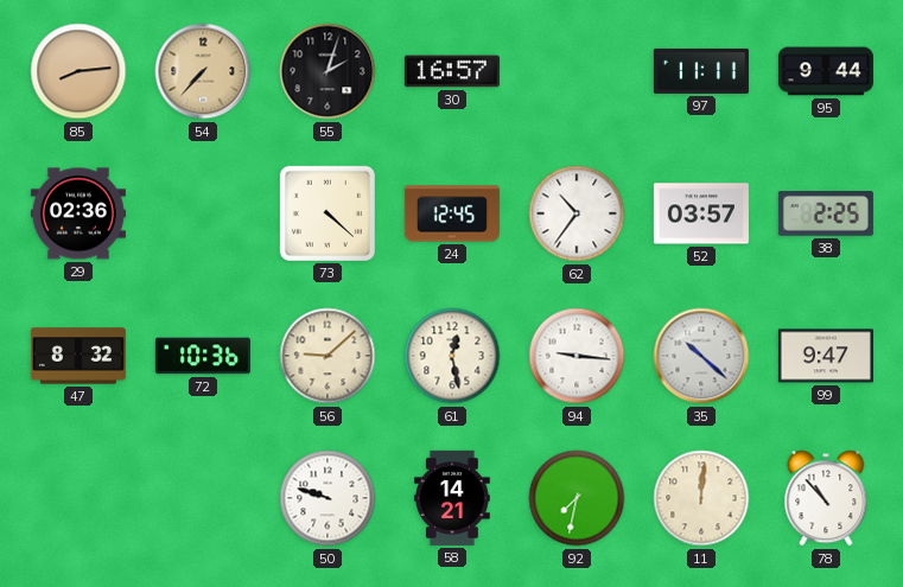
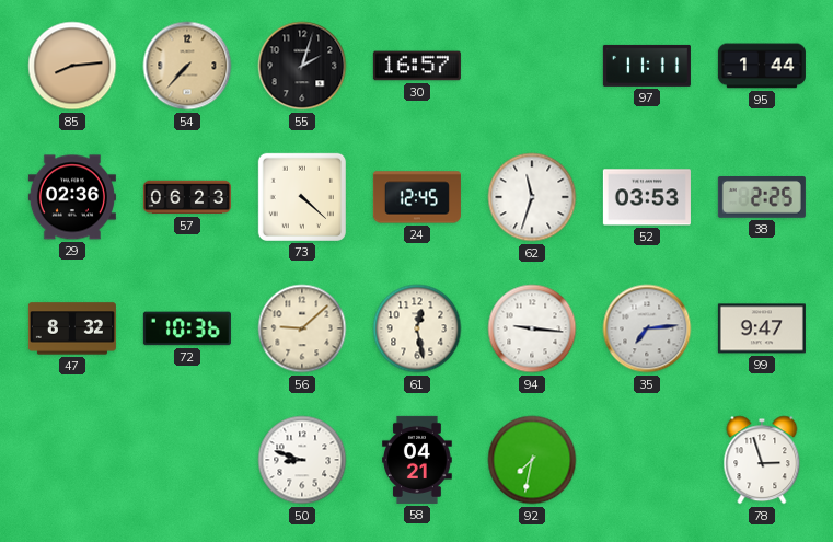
95: 9:44 -> 1:44
57: none -> 06:23
62: 10:36 -> 11:33
52: 03:57 -> 03:53
35: 10:22 -> 7:14
50: 9:48 -> 8:48
58: 14:21 -> 04:21
11: 12:01 -> none
78: 10:53 -> 2:57
